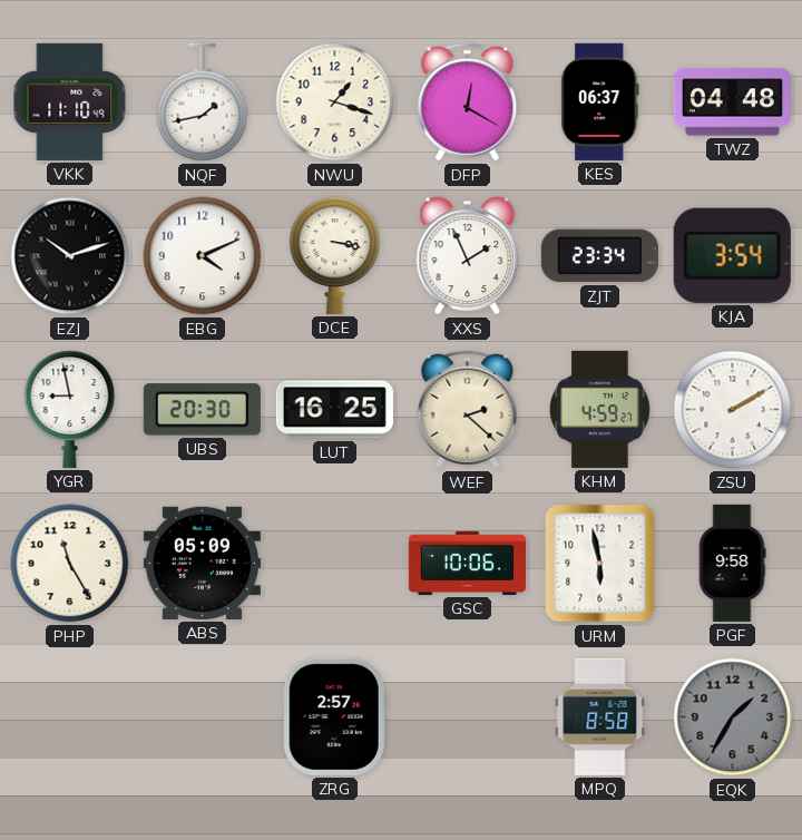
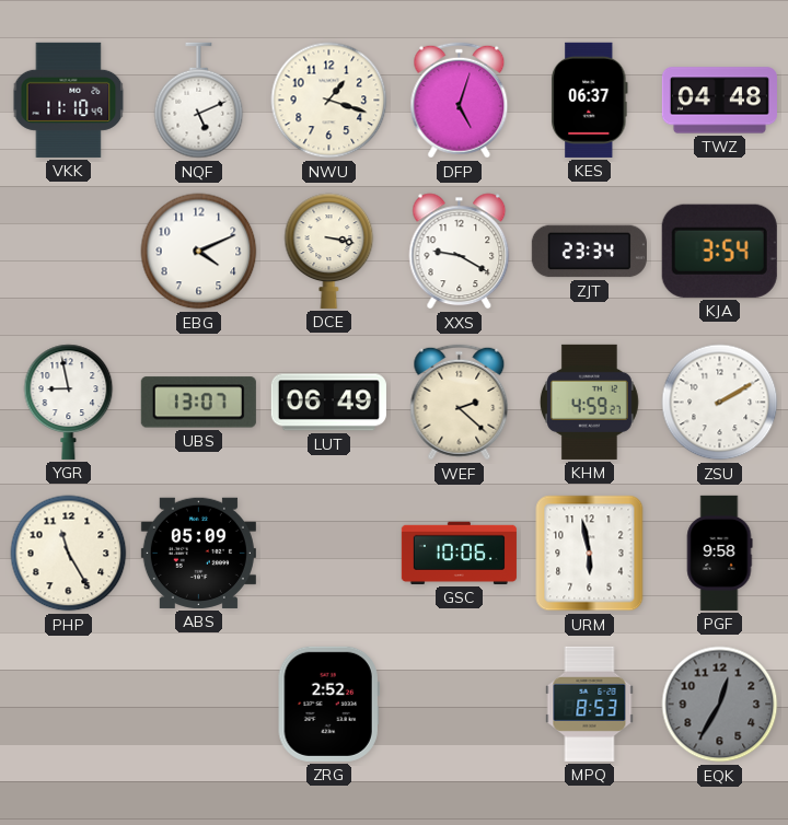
NQF: 1:43 -> 5:11
DFP: 12:20 -> 5:03
EZJ: 10:12 -> none
XXS: 1:56 -> 9:20
UBS: 20:30 -> 13:07
LUT: 16:25 -> 06:49
ZRG: 2:57 -> 2:52
MPQ: 8:58 -> 8:53
EQK: 1:35 -> 12:35
